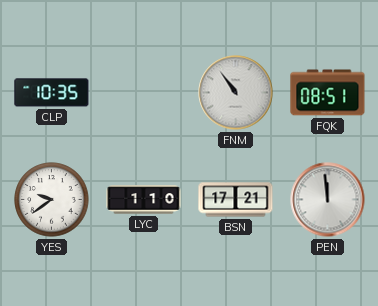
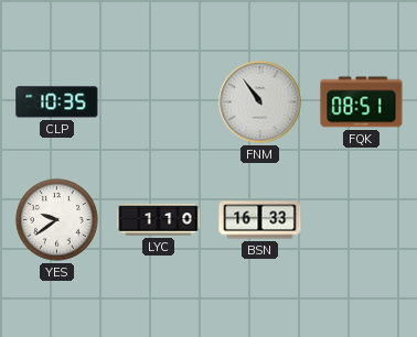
BSN: 17:21 -> 16:33
PEN: 11:59 -> none
